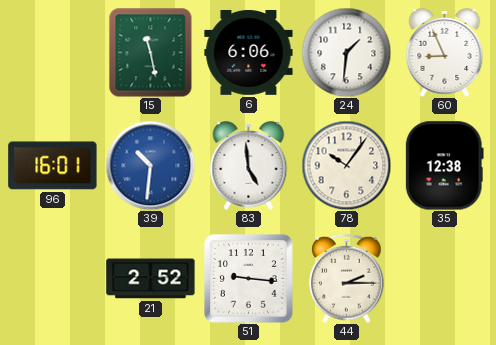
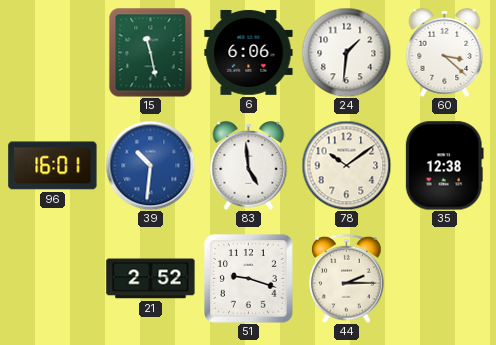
60: 8:56 -> 3:22
78: 10:06 -> 10:09
51: 9:16 -> 9:18
